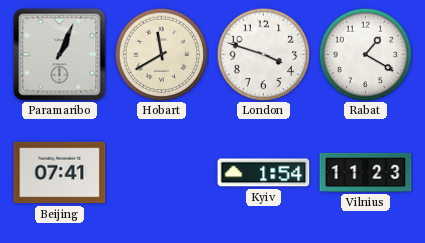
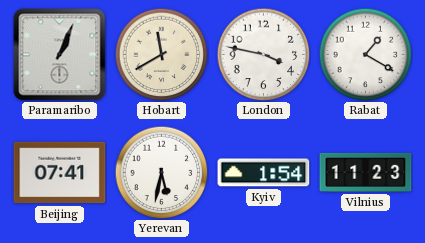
London: 3:48 -> 3:47
Yerevan: none -> 5:32
